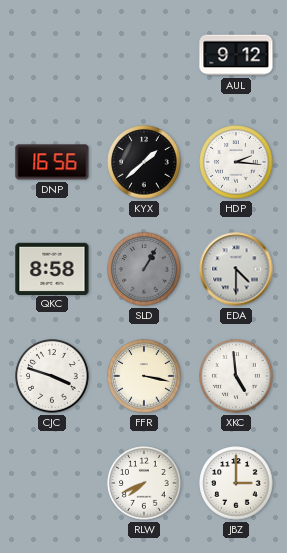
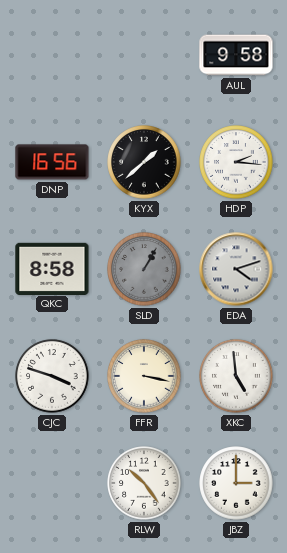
AUL: 9:12 -> 9:58
EDA: 4:30 -> 4:12
RLW: 7:41 -> 10:24
